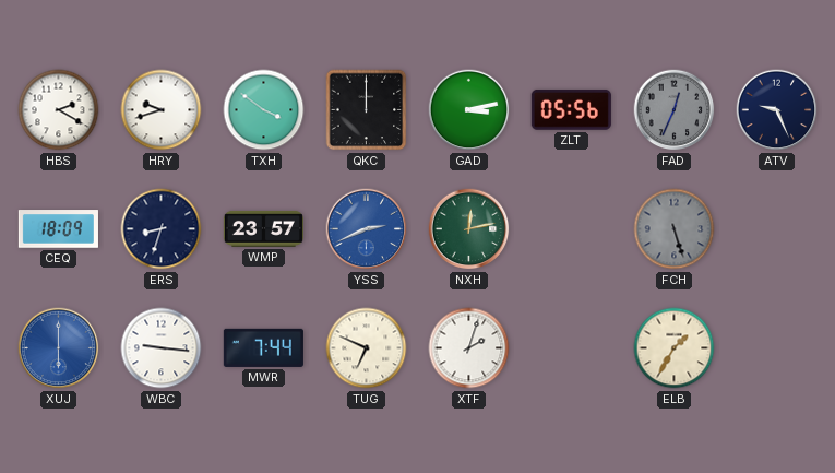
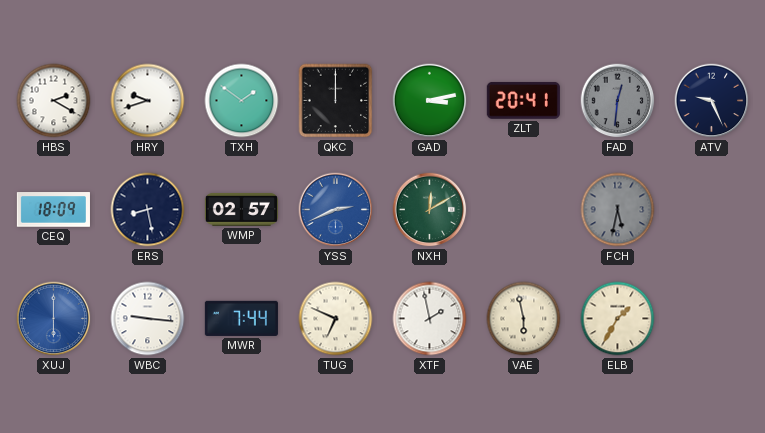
TXH: 3:51 -> 1:51
ZLT: 05:56 -> 20:41
FAD: 12:34 -> 12:31
ERS: 8:33 -> 8:28
WMP: 23:57 -> 02:57
NXH: 12:13 -> 12:10
FCH: 5:27 -> 5:32
XTF: 2:03 -> 1:58
VAE: none -> 5:58
